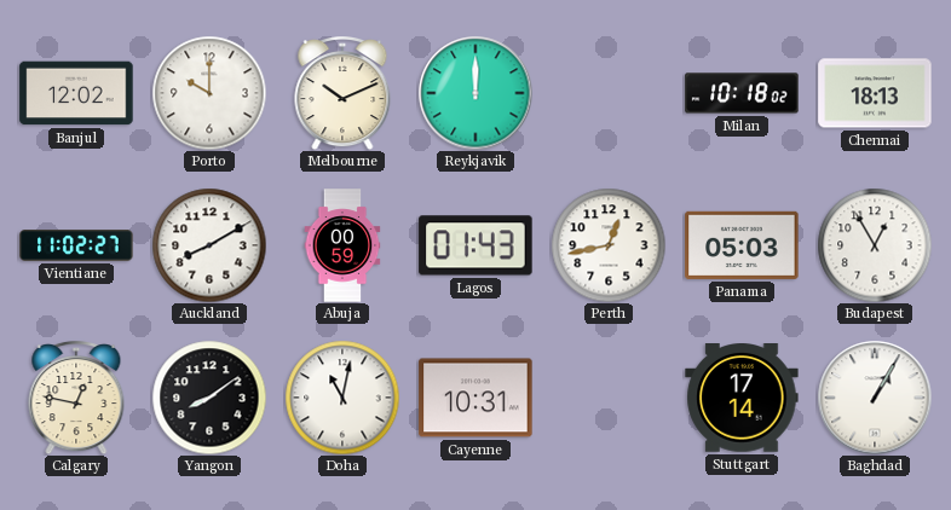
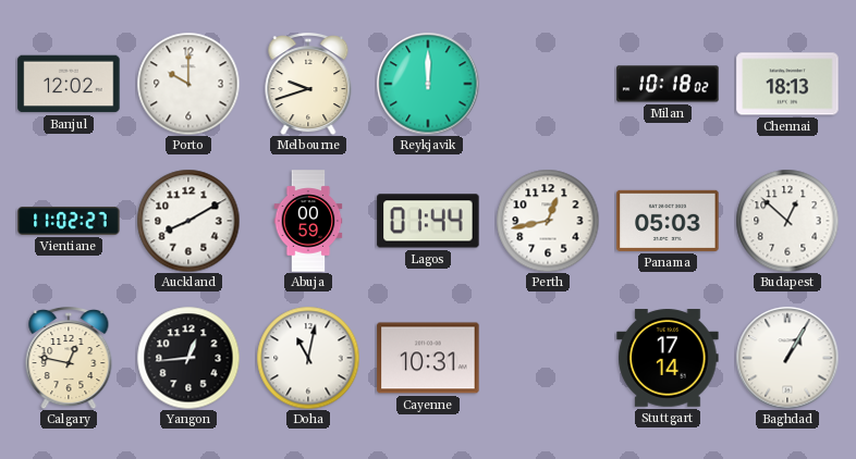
Melbourne: 10:11 -> 9:42
Lagos: 01:43 -> 01:44
Budapest: 12:55 -> 12:52
Yangon: 8:09 -> 12:44
